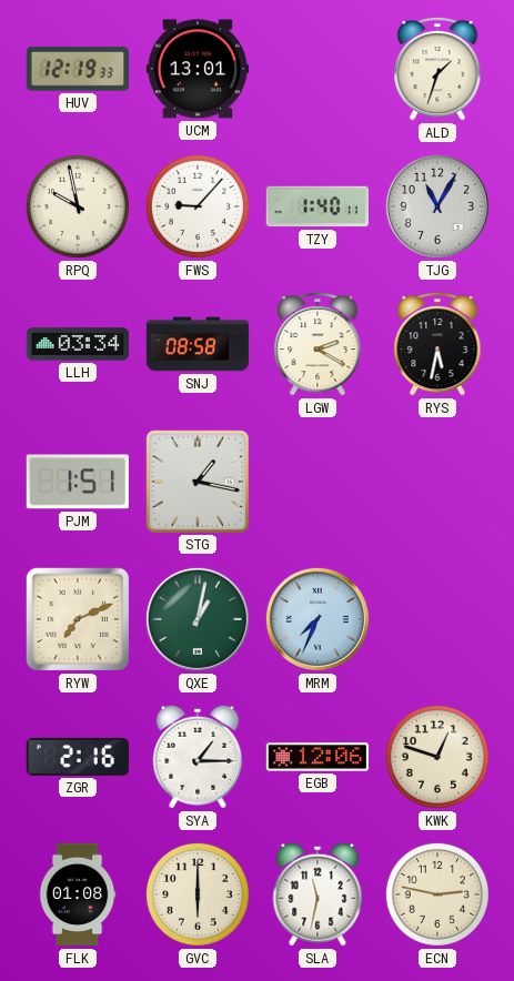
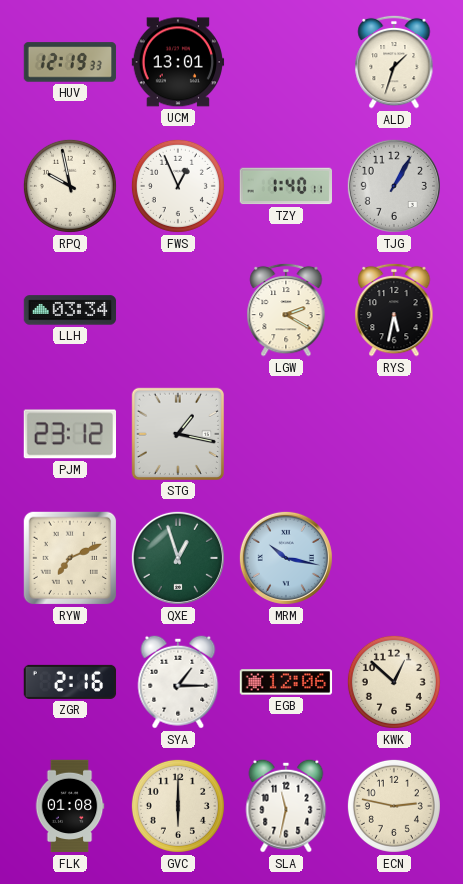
FWS: 9:07 -> 12:56
TJG: 11:05 -> 1:05
SNJ: 08:58 -> none
PJM: 1:51 -> 23:12
QXE: 1:02 -> 12:57
MRM: 7:34 -> 10:17
KWK: 12:48 -> 12:52
